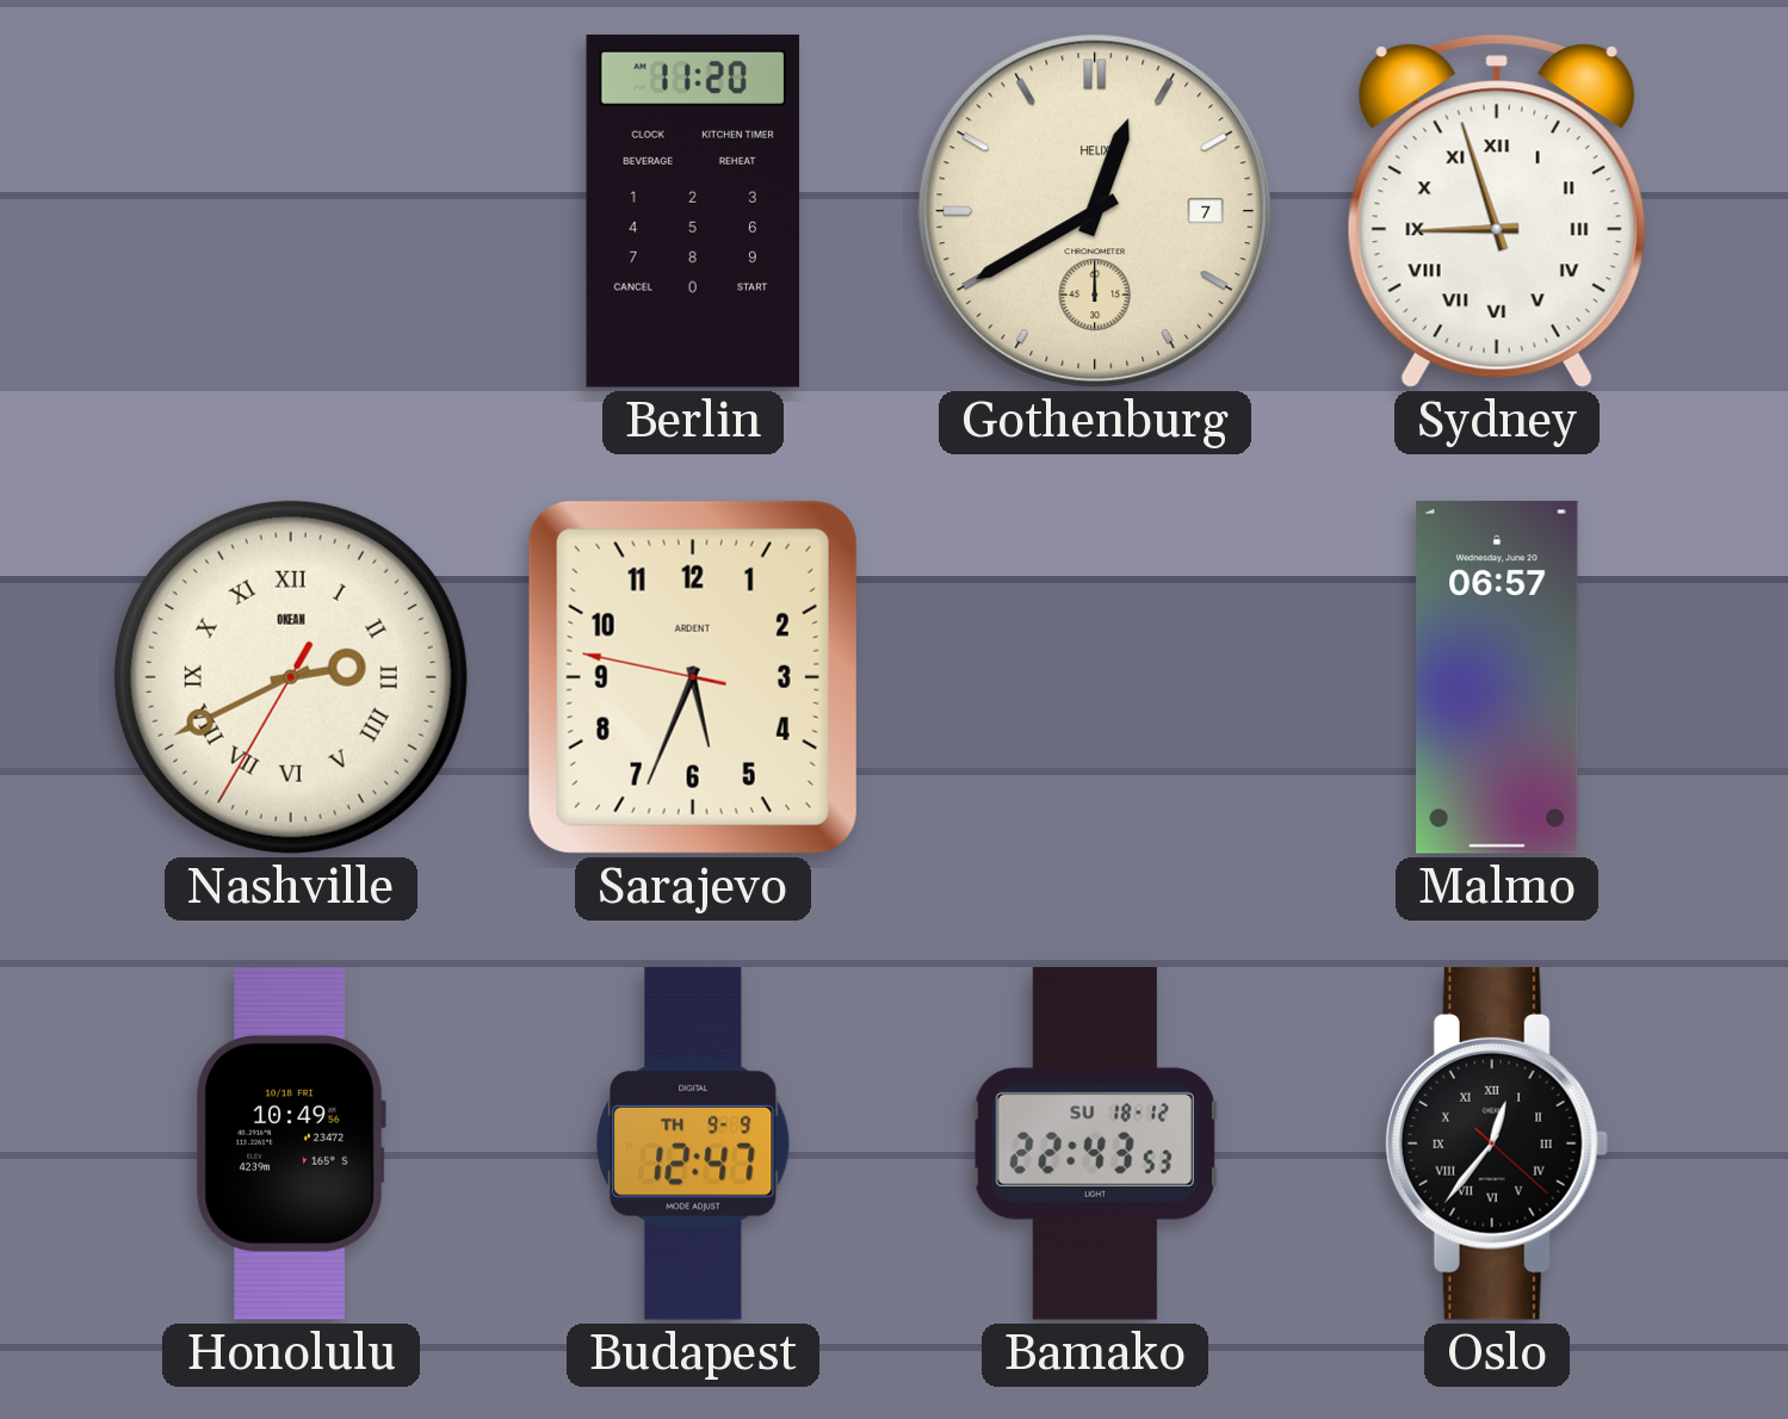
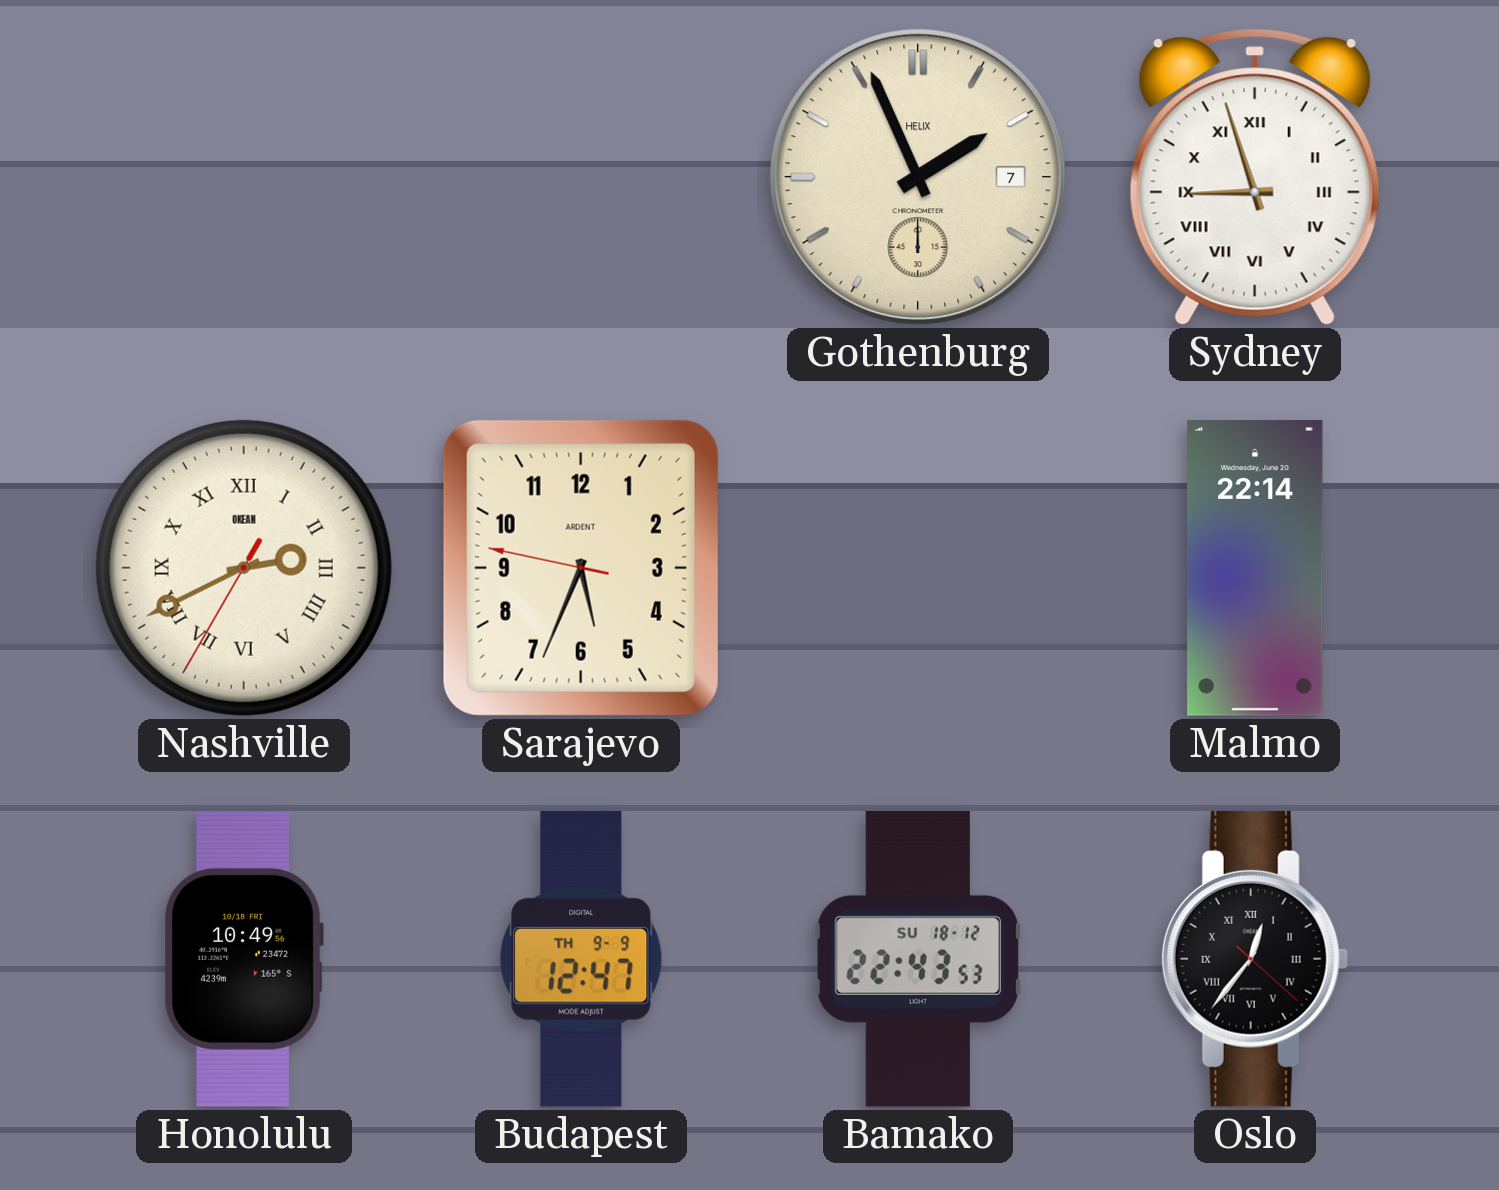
Berlin: 11:20 -> none
Gothenburg: 12:40 -> 1:56
Malmo: 06:57 -> 22:14
